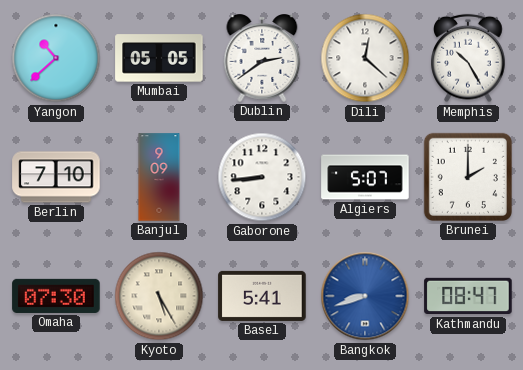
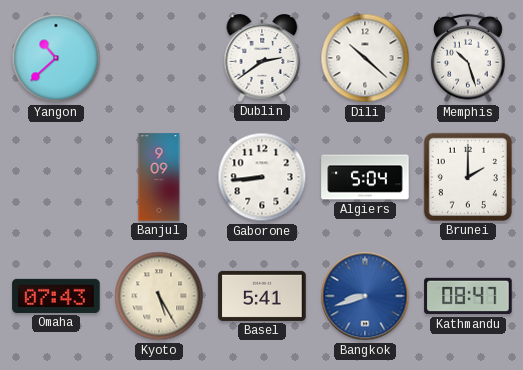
Mumbai: 05:05 -> none
Dili: 12:22 -> 10:22
Memphis: 10:25 -> 10:27
Berlin: 7:10 -> none
Algiers: 5:07 -> 5:04
Omaha: 07:30 -> 07:43
